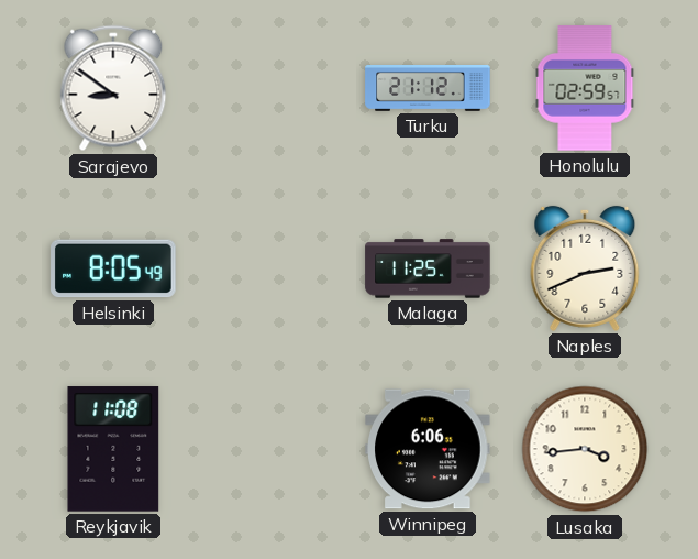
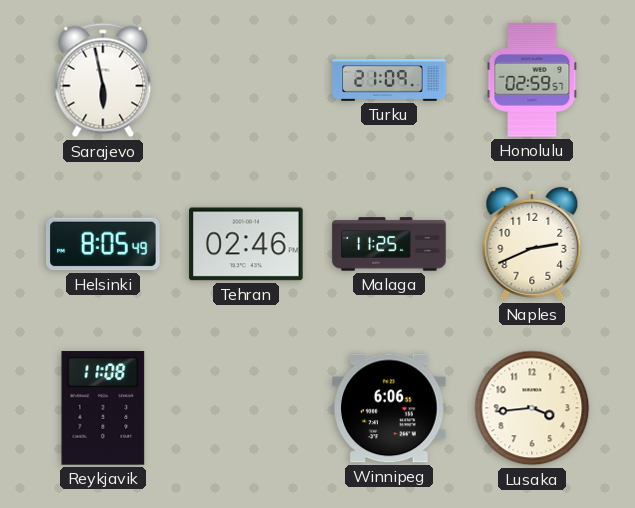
Sarajevo: 8:51 -> 5:58
Turku: 21:12 -> 21:09
Tehran: none -> 02:46
